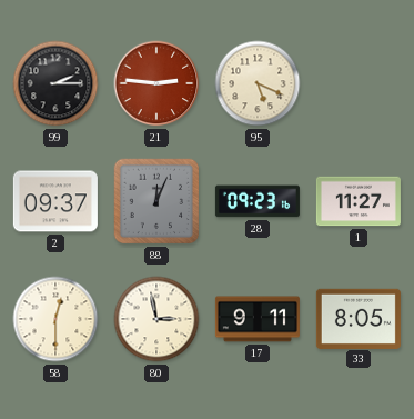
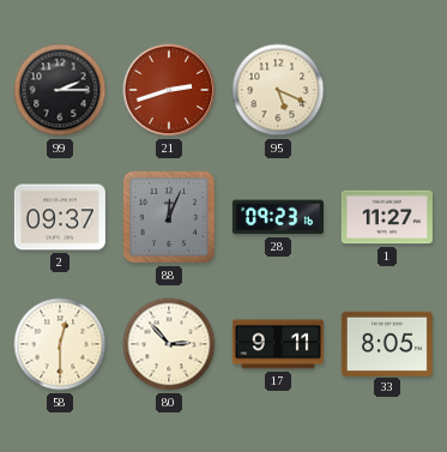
21: 2:46 -> 2:42
80: 2:58 -> 2:53
